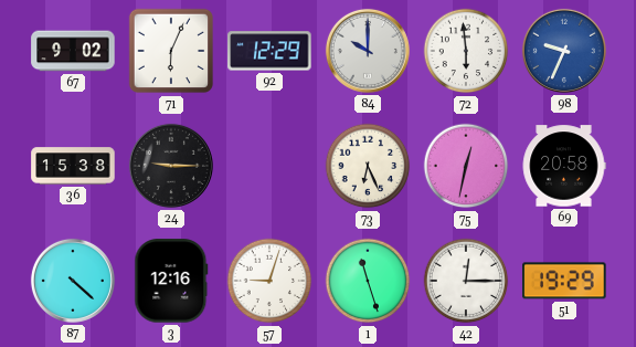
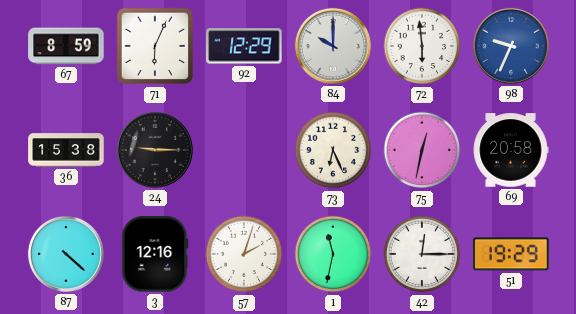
67: 9:02 -> 8:59
57: 9:03 -> 2:03
1: 11:27 -> 11:32
